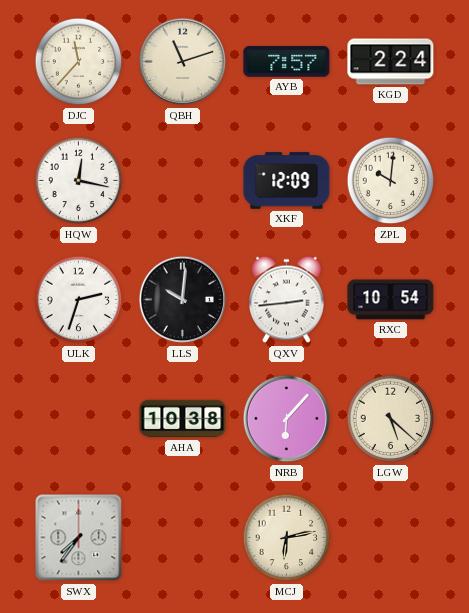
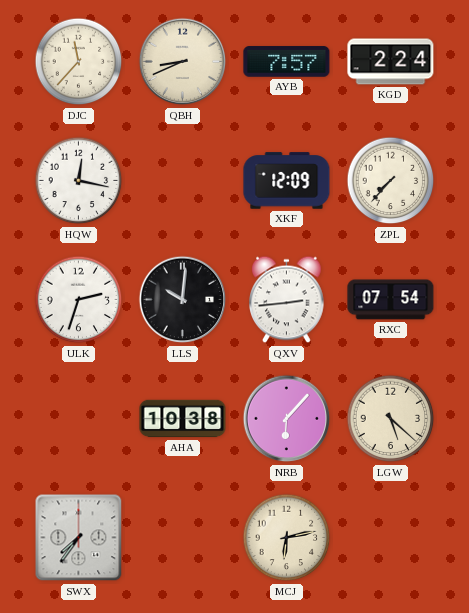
QBH: 11:12 -> 8:41
ZPL: 10:01 -> 7:37
RXC: 10:54 -> 07:54
